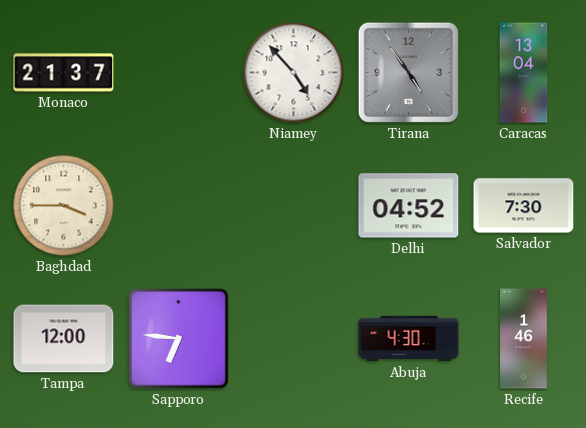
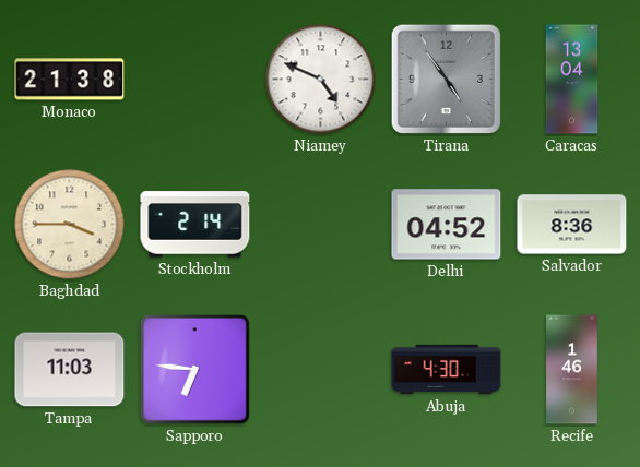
Monaco: 21:37 -> 21:38
Niamey: 4:53 -> 4:49
Stockholm: none -> 2:14
Salvador: 7:30 -> 8:36
Tampa: 12:00 -> 11:03
